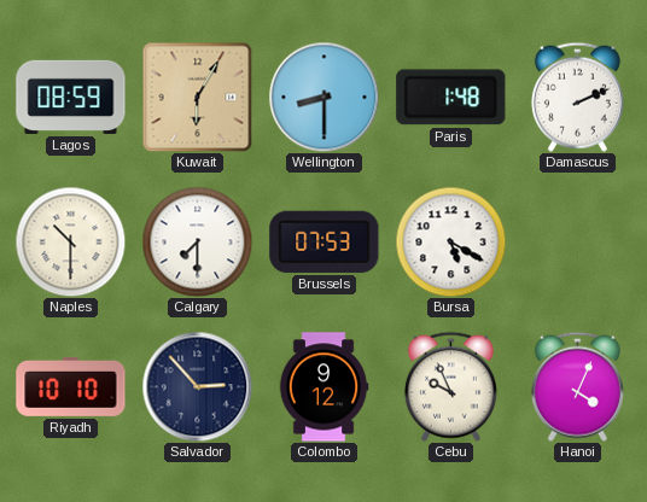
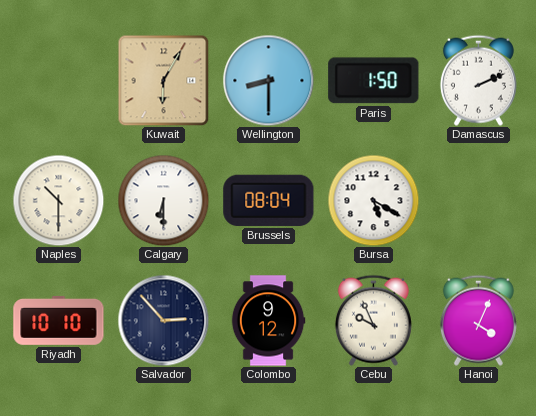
Lagos: 08:59 -> none
Paris: 1:48 -> 1:50
Calgary: 7:30 -> 6:30
Brussels: 07:53 -> 08:04
